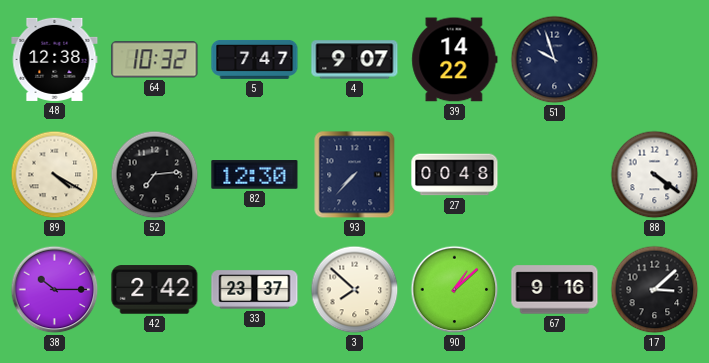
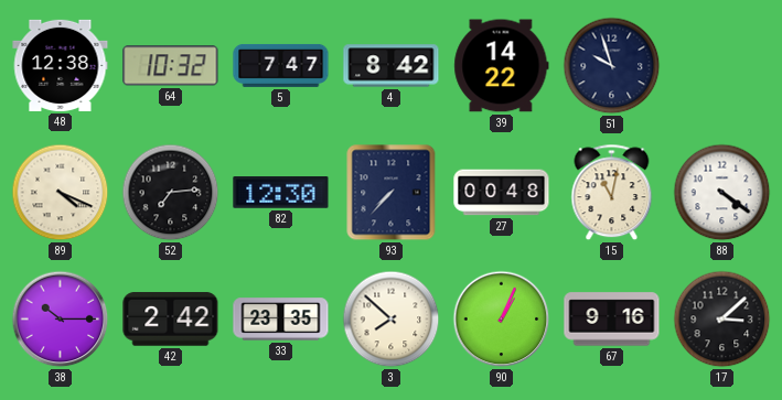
4: 9:07 -> 8:42
89: 4:20 -> 4:19
15: none -> 11:02
33: 23:37 -> 23:35
90: 1:08 -> 1:04
